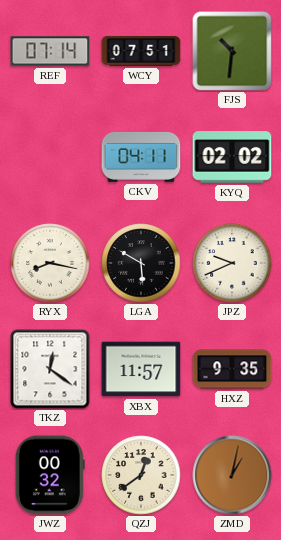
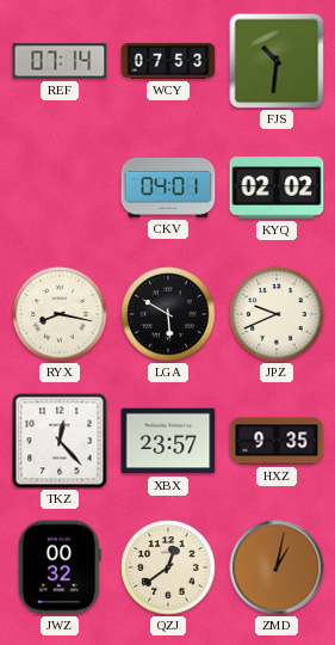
WCY: 07:51 -> 07:53
CKV: 04:11 -> 04:01
TKZ: 12:21 -> 12:23
XBX: 11:57 -> 23:57
